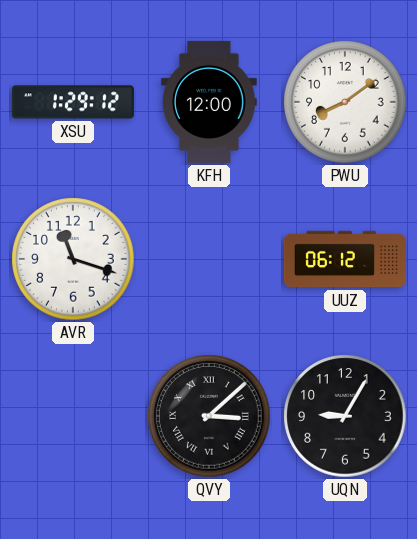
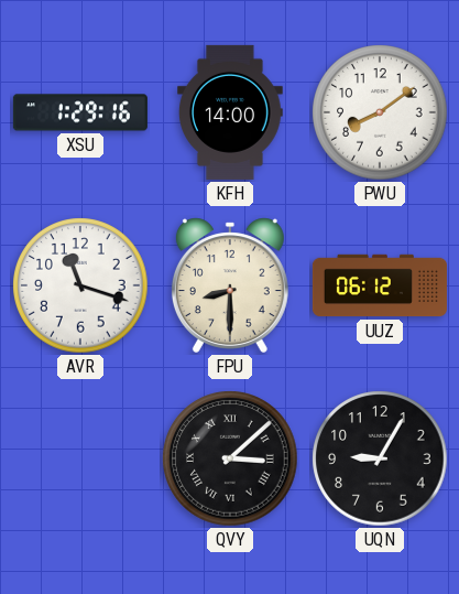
XSU: 1:29:12 -> 1:29:16
KFH: 12:00 -> 14:00
FPU: none -> 8:30
